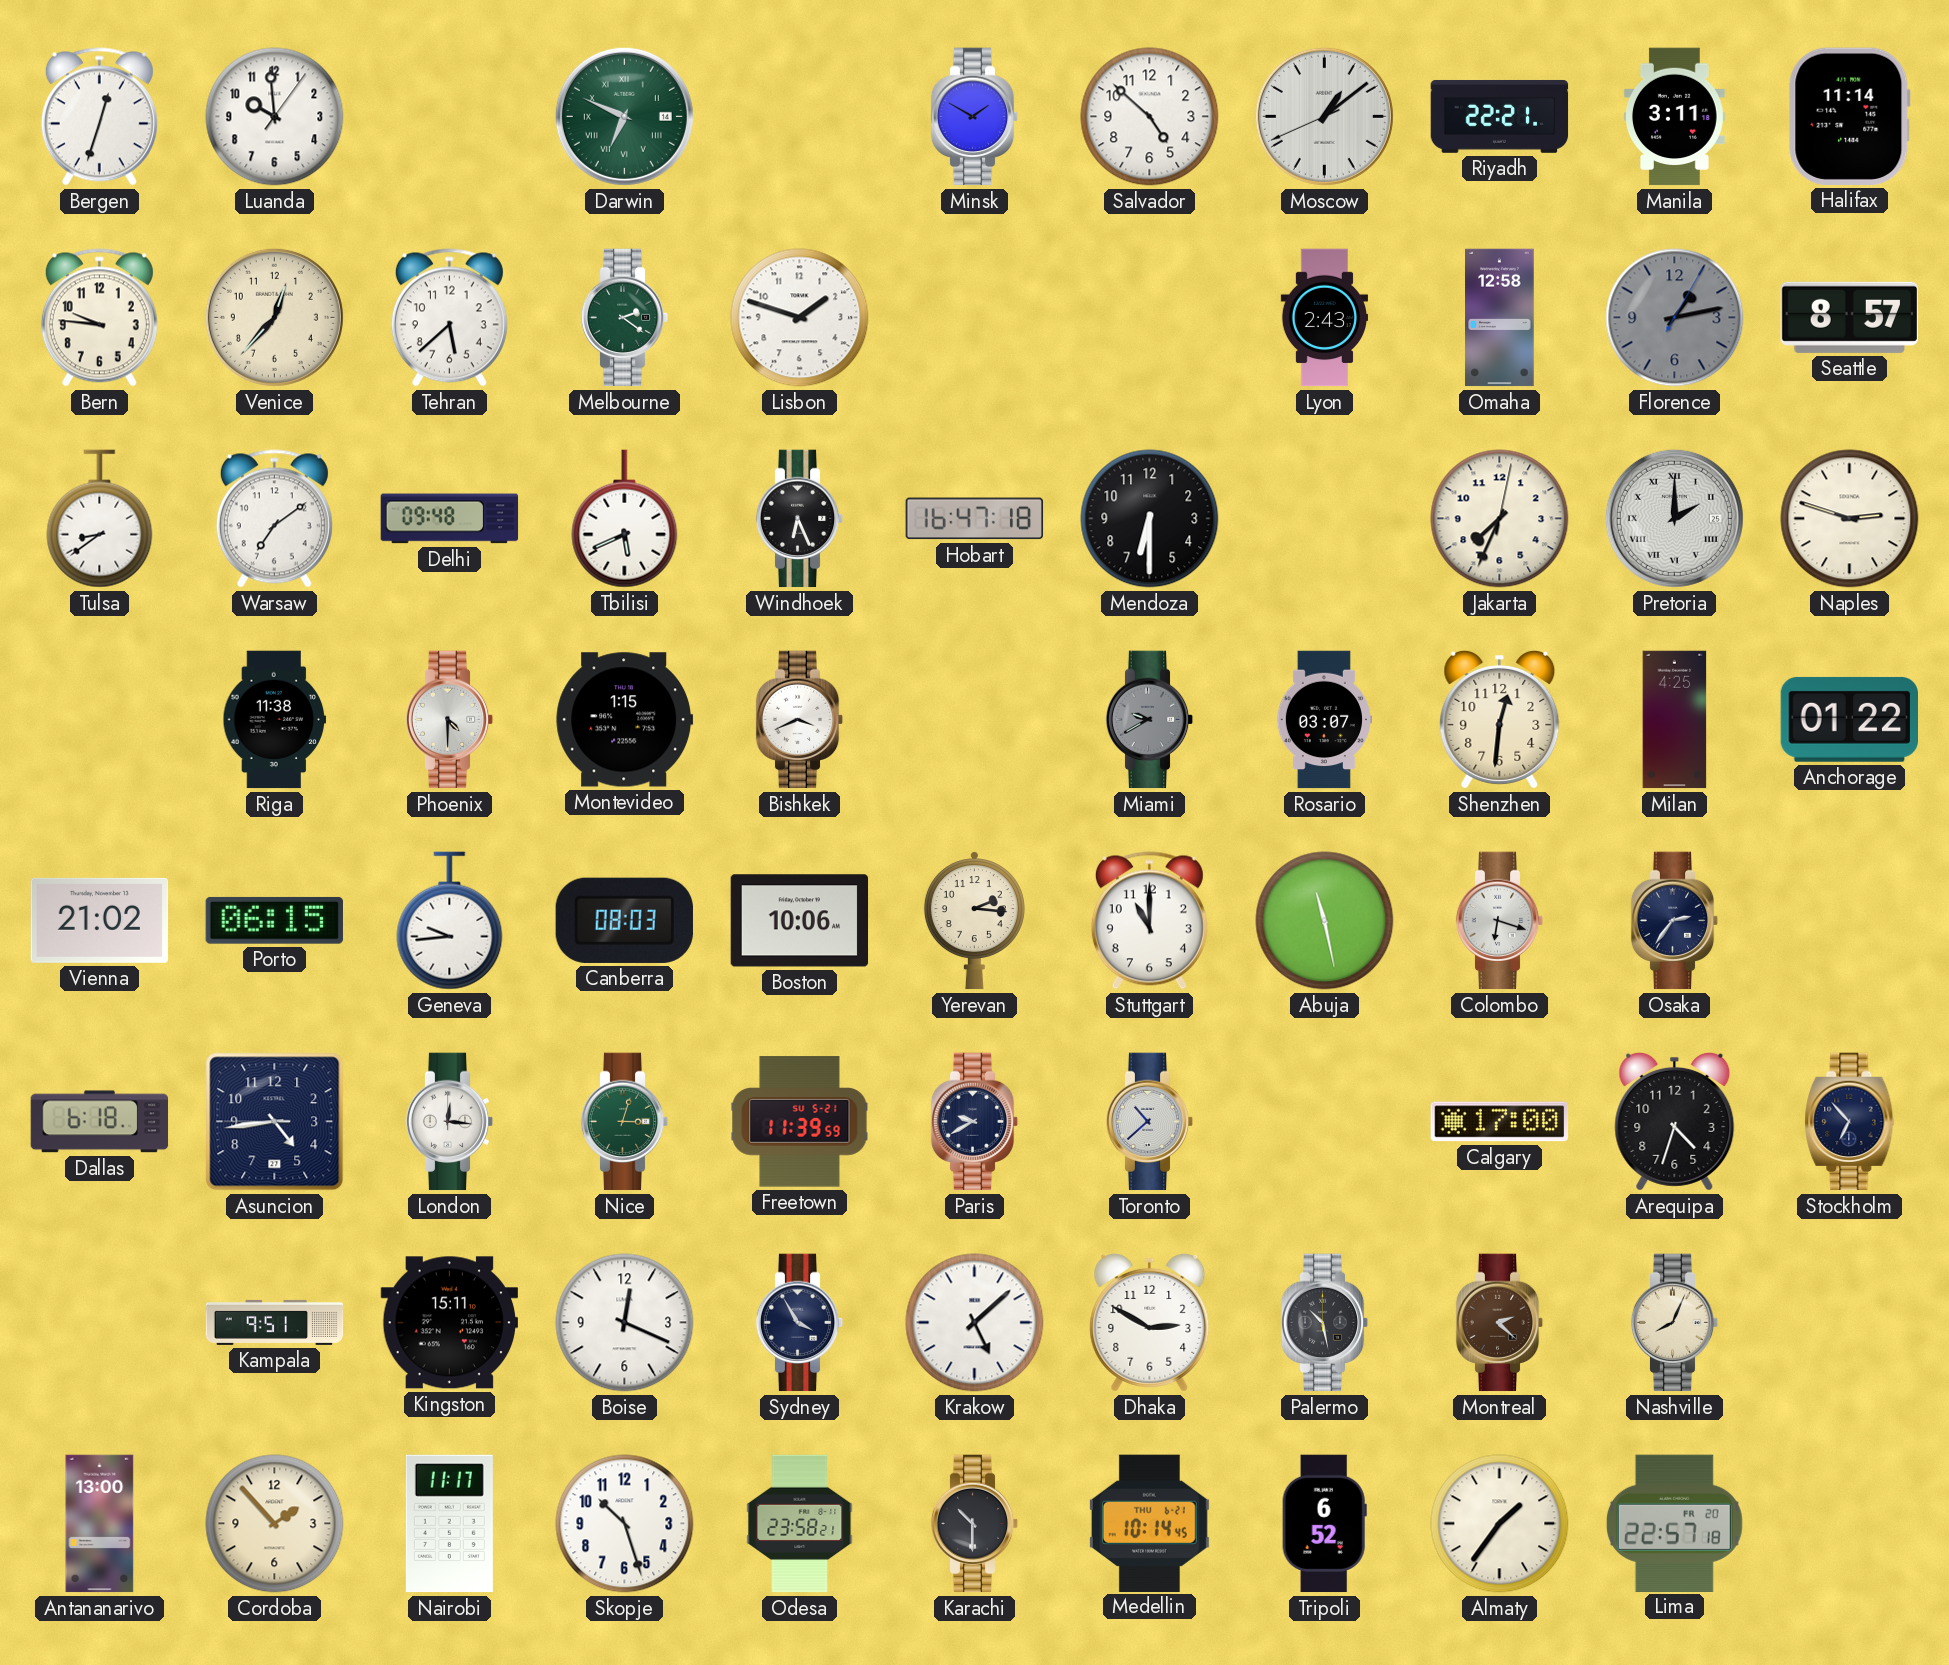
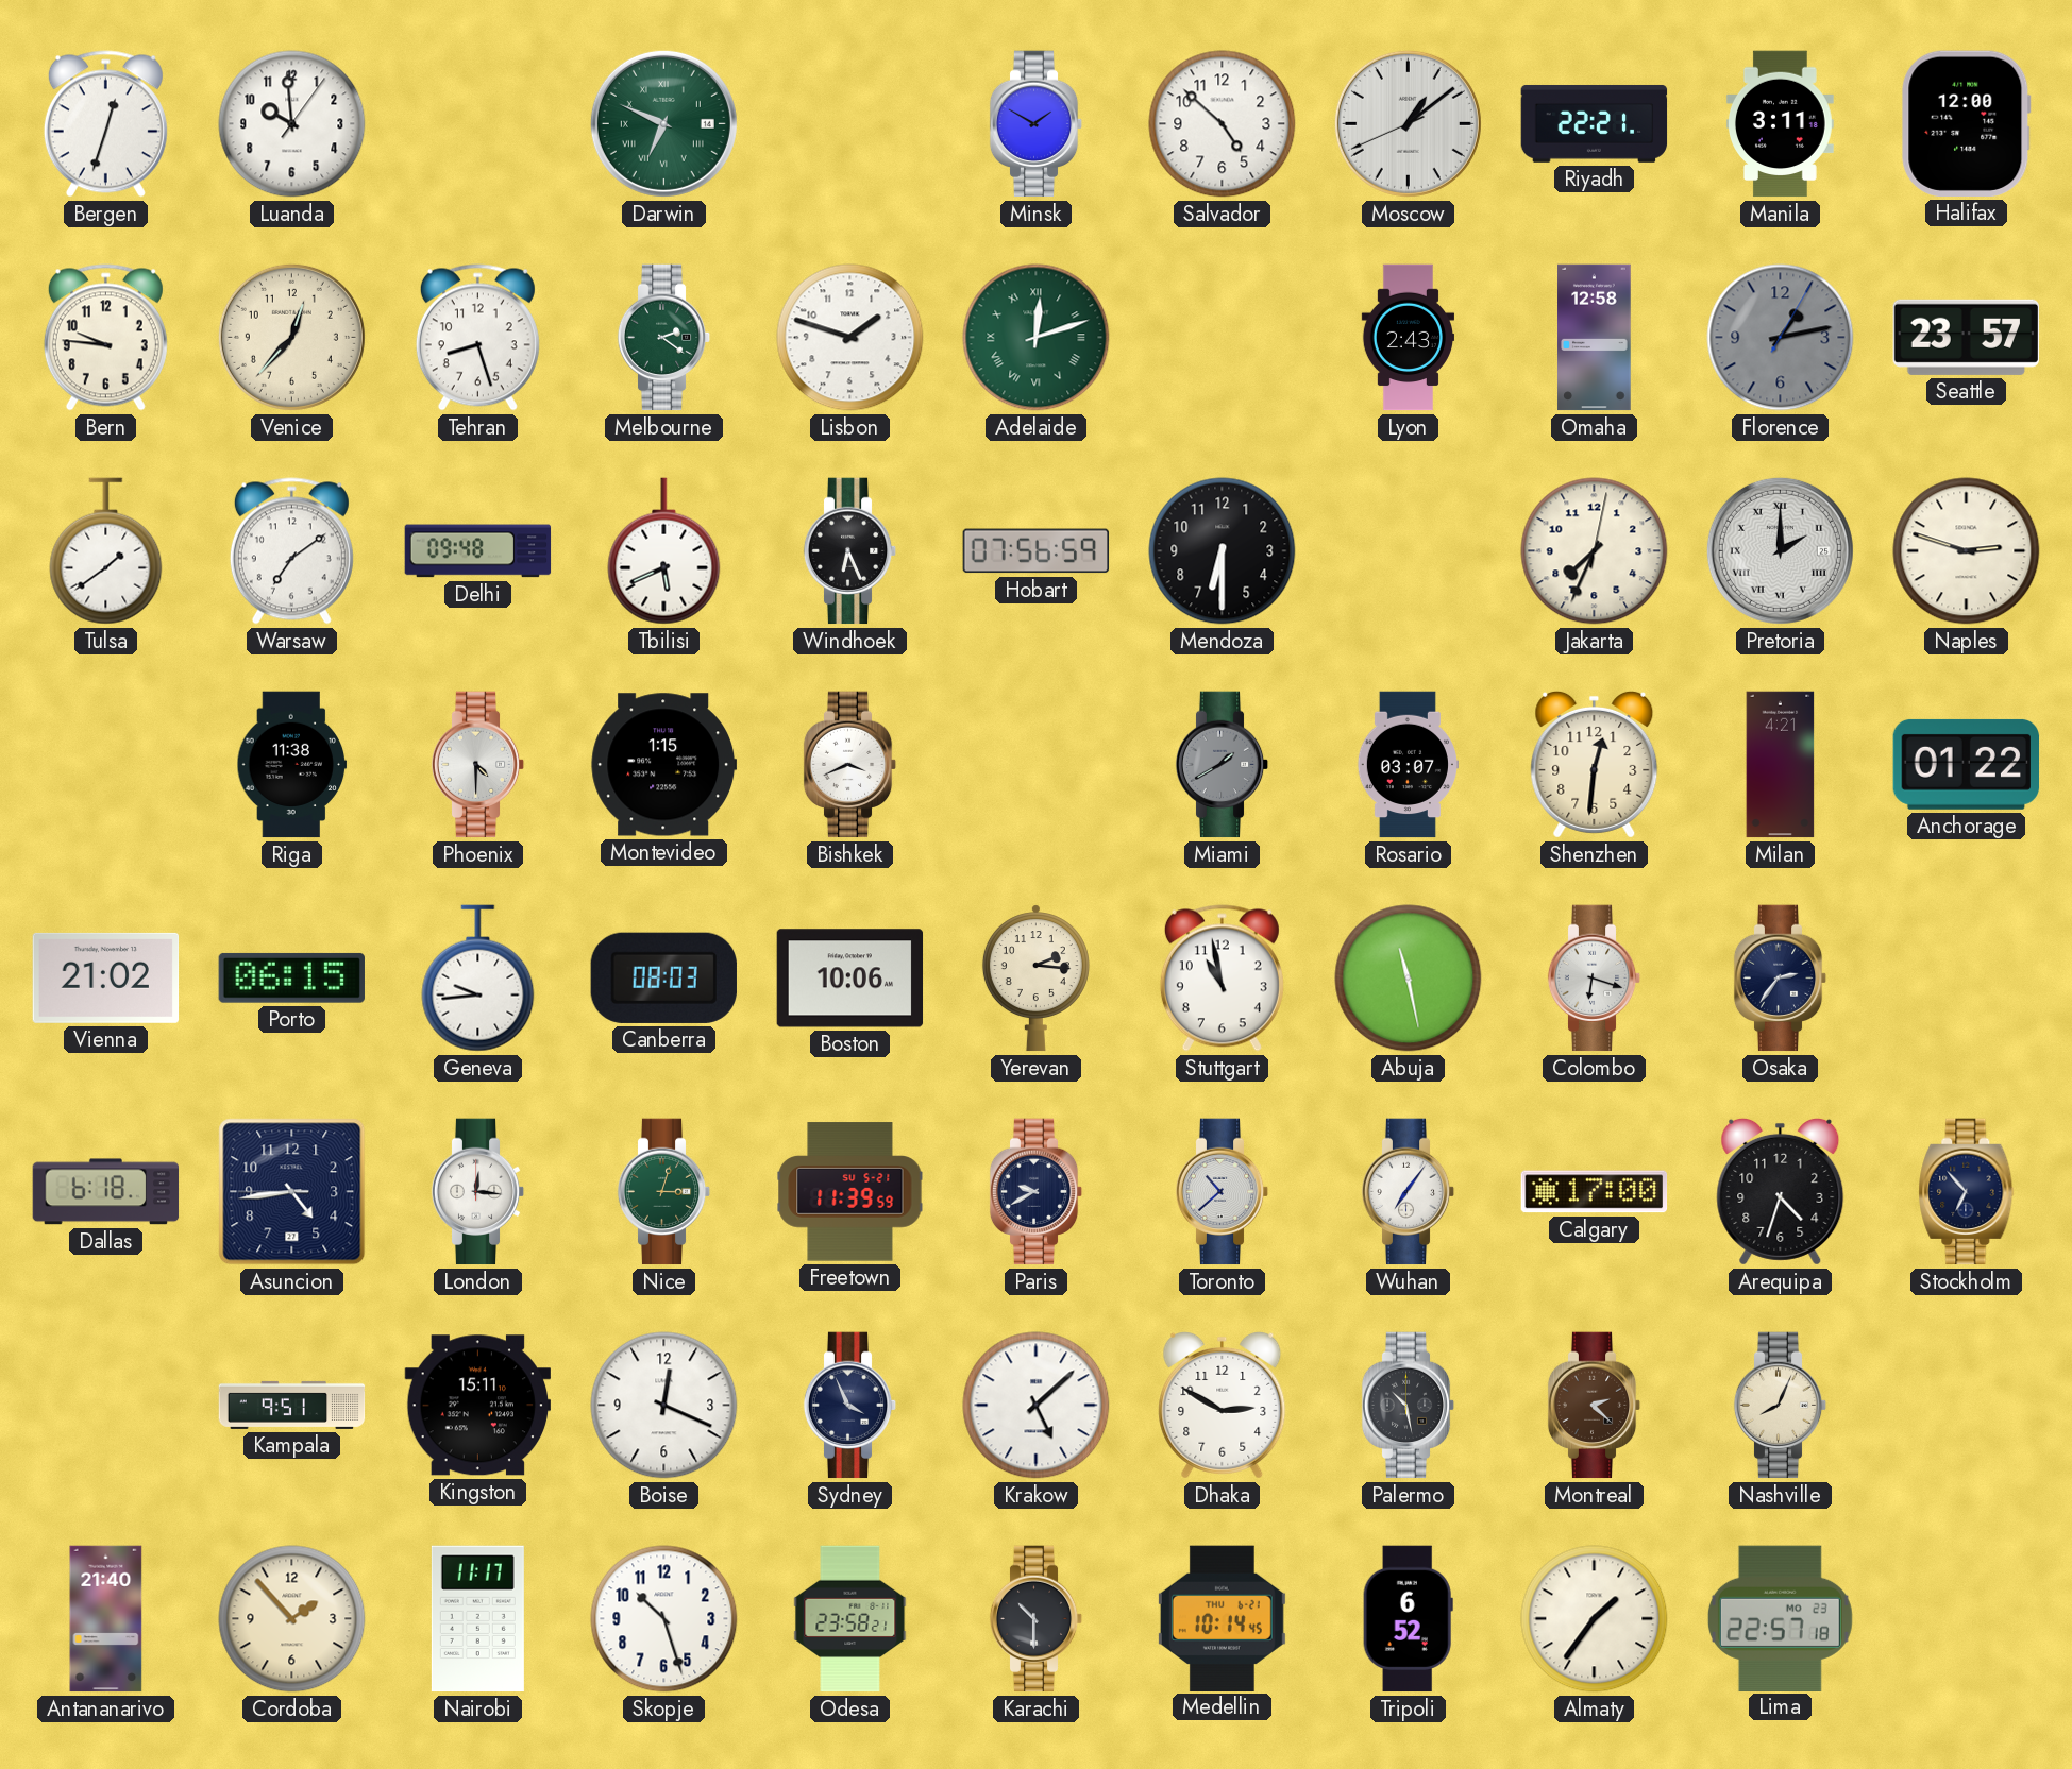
Halifax: 11:14 -> 12:00
Tehran: 5:38 -> 8:27
Adelaide: none -> 12:12
Seattle: 8:57 -> 23:57
Tulsa: 8:39 -> 1:39
Hobart: 16:47 -> 07:56
Miami: 9:40 -> 1:40
Milan: 4:25 -> 4:21
Stuttgart: 11:00 -> 10:58
Wuhan: none -> 7:06
Sydney: 3:55 -> 3:56
Antananarivo: 13:00 -> 21:40
Lima date: FR 20 -> MO 23
